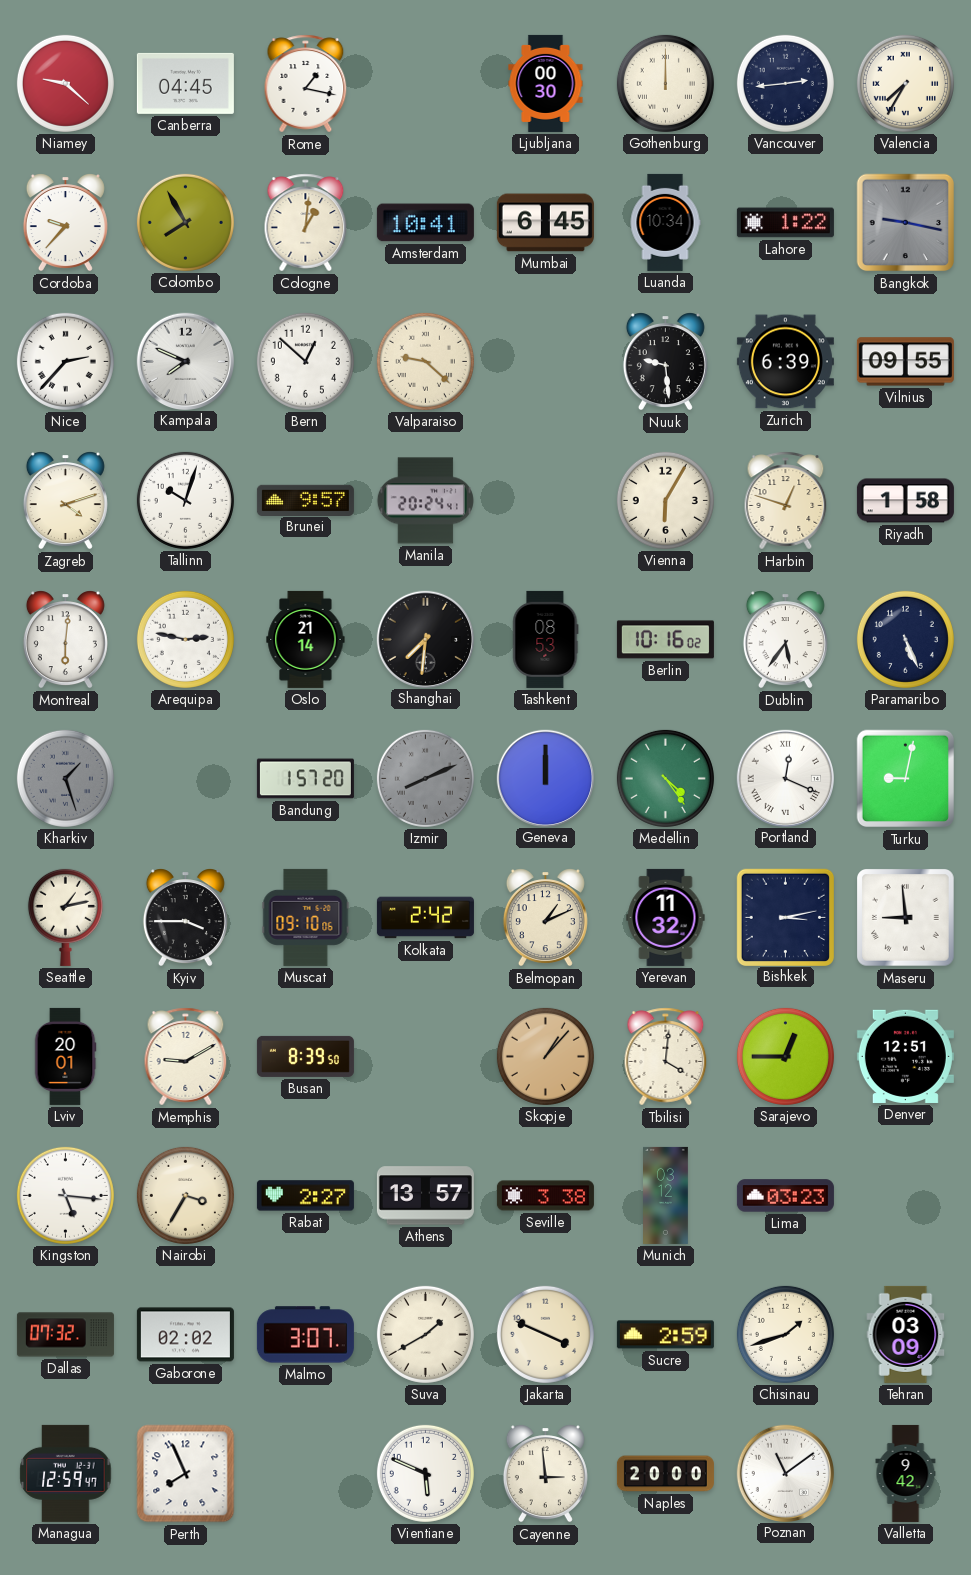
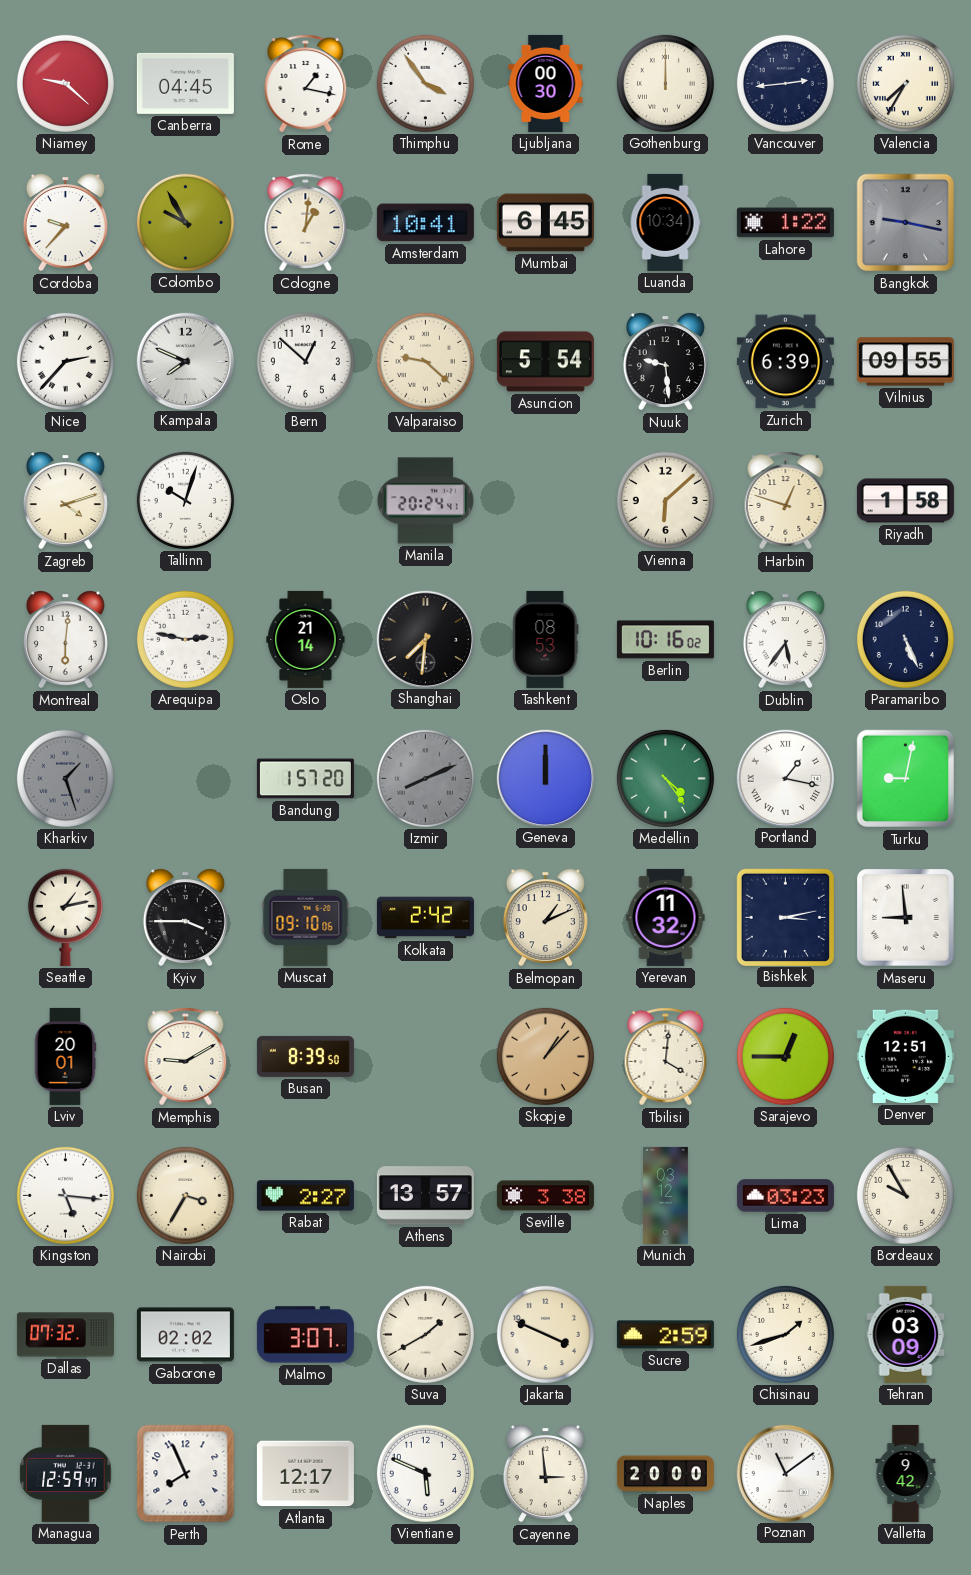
Thimphu: none -> 3:54
Colombo: 7:55 -> 9:55
Asuncion: none -> 5:54
Brunei: 9:57 -> none
Vienna: 6:05 -> 6:08
Portland: 12:19 -> 1:17
Bordeaux: none -> 9:55
Atlanta: none -> 12:17
